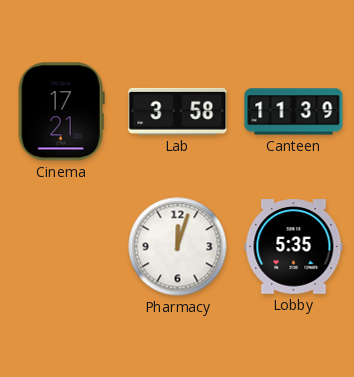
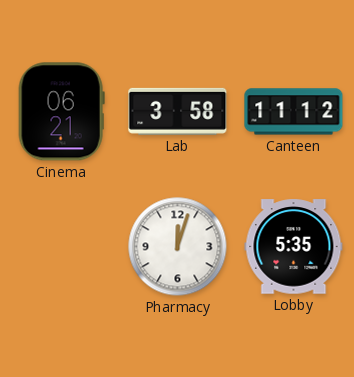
Cinema: 17:21 -> 06:21
Canteen: 11:39 -> 11:12
